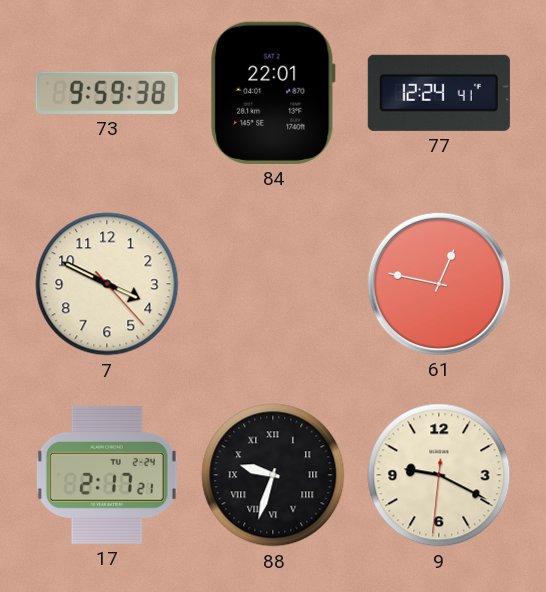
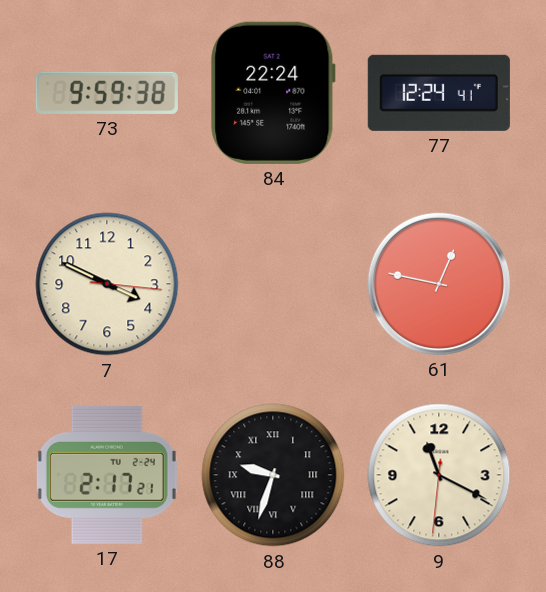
84: 22:01 -> 22:24
7: 3:49:23 -> 3:49:16
9: 9:19 -> 11:19
